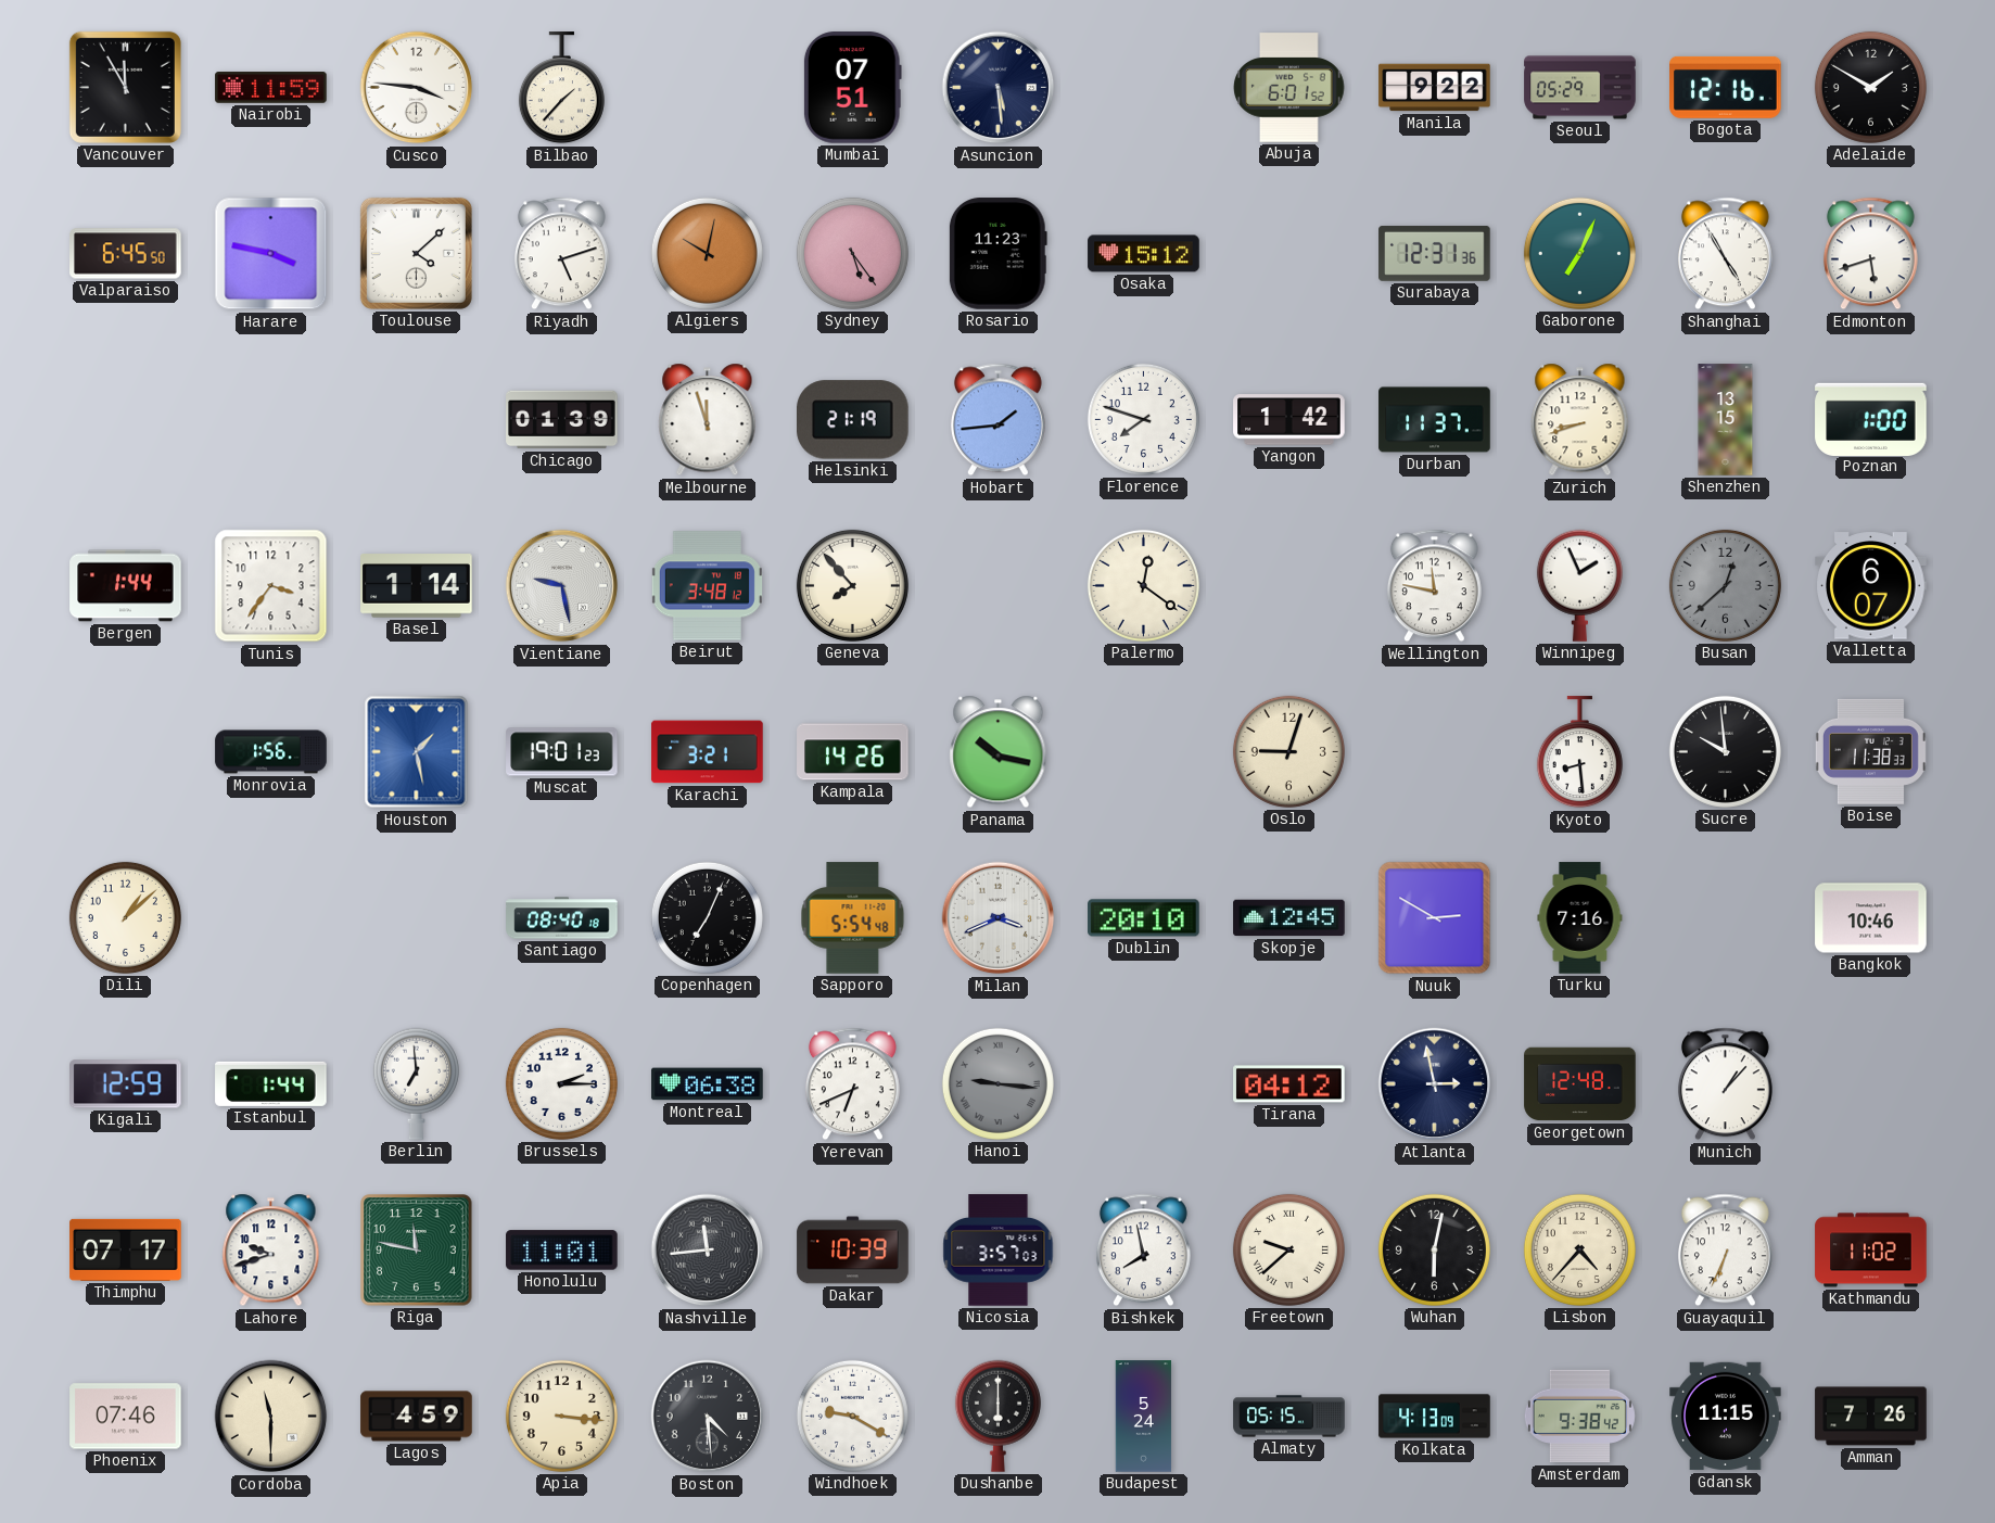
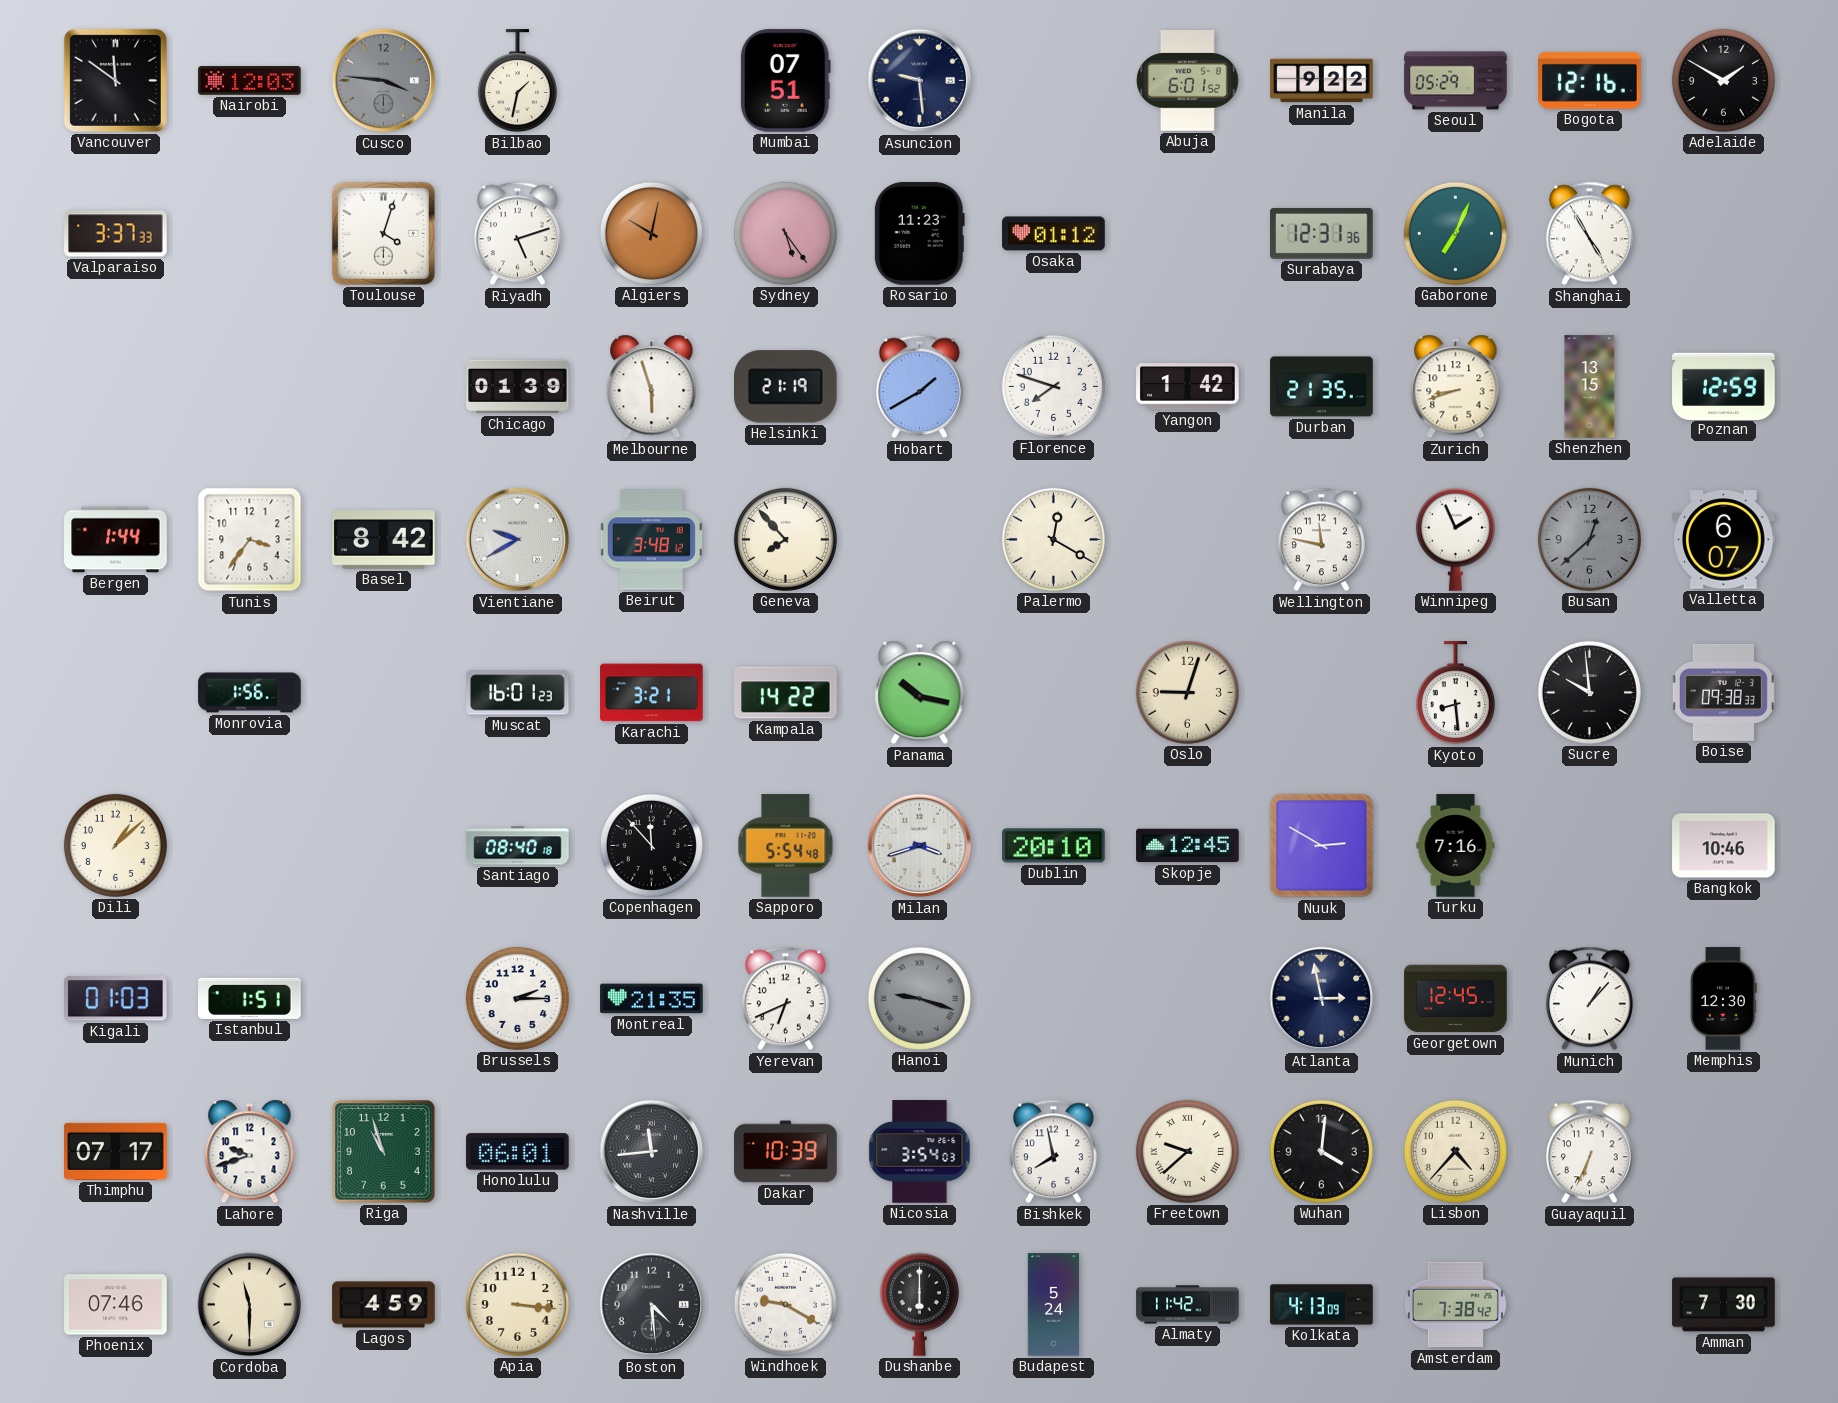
Vancouver: 11:55 -> 11:51
Nairobi: 11:59 -> 12:03
Cusco dial: white -> grey
Bilbao: 1:37 -> 1:32
Asuncion: 5:29 -> 9:29
Valparaiso: 6:45 -> 3:37
Harare: 3:47 -> none
Toulouse: 4:08 -> 4:03
Osaka: 15:12 -> 01:12
Edmonton: 5:42 -> none
Melbourne: 11:57 -> 5:57
Hobart: 1:44 -> 1:40
Durban: 11:37 -> 21:35
Poznan: 1:00 -> 12:59
Basel: 1:14 -> 8:42
Vientiane: 9:28 -> 9:40
Palermo: 12:21 -> 12:20
Houston: 1:28 -> none
Muscat: 19:01 -> 16:01
Kampala: 14:26 -> 14:22
Boise: 11:38 -> 09:38
Copenhagen: 7:04 -> 11:53
Milan: 3:41 -> 3:42
Kigali: 12:59 -> 01:03
Istanbul: 1:44 -> 1:51
Berlin: 6:59 -> none
Montreal: 06:38 -> 21:35
Hanoi: 9:16 -> 9:18
Tirana: 04:12 -> none
Georgetown: 12:48 -> 12:45
Memphis: none -> 12:30
Riga: 11:47 -> 10:57
Honolulu: 11:01 -> 06:01
Nicosia: 3:57 -> 3:54
Wuhan: 6:02 -> 4:01
Kathmandu: 11:02 -> none
Almaty: 05:15 -> 11:42
Amsterdam: 9:38 -> 7:38
Gdansk: 11:15 -> none
Amman: 7:26 -> 7:30
